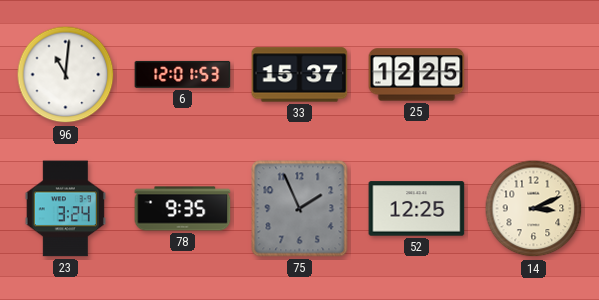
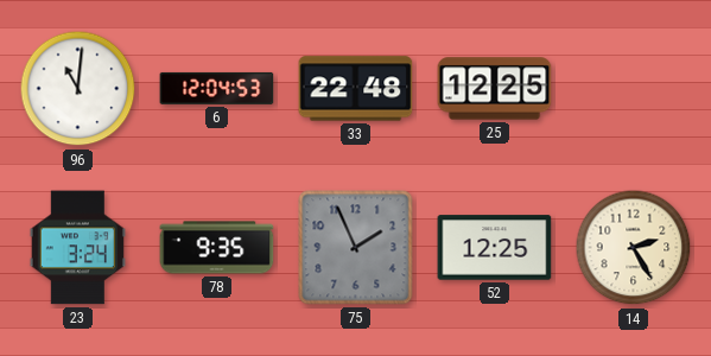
6: 12:01 -> 12:04
33: 15:37 -> 22:48
14: 3:11 -> 2:25
